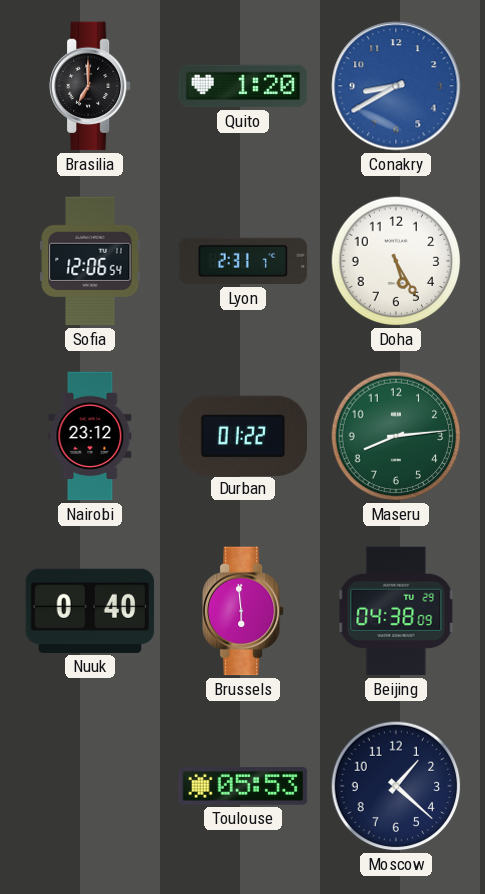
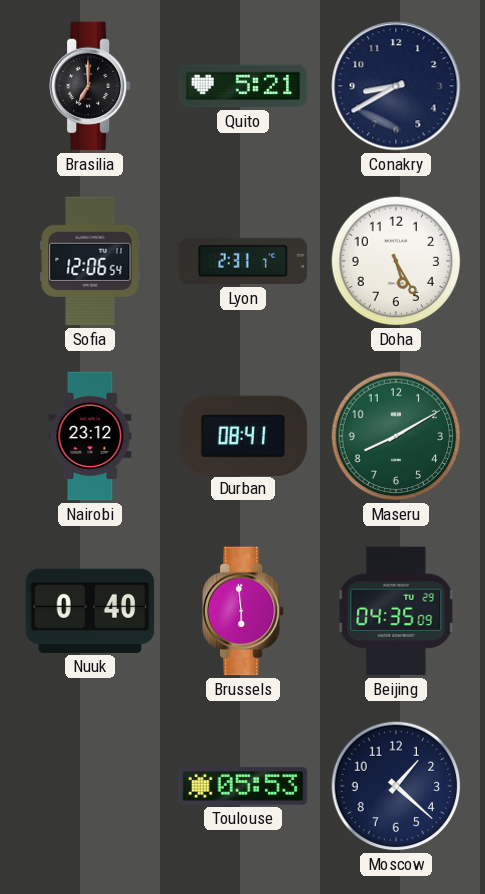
Quito: 1:20 -> 5:21
Conakry dial: blue -> navy
Durban: 01:22 -> 08:41
Maseru: 8:14 -> 8:10
Beijing: 04:38 -> 04:35
